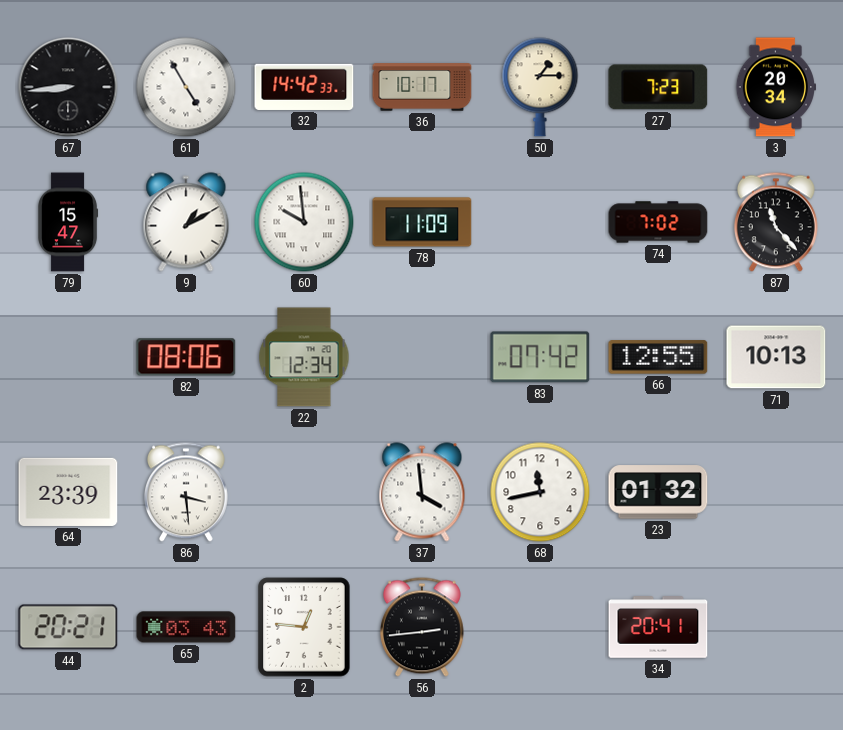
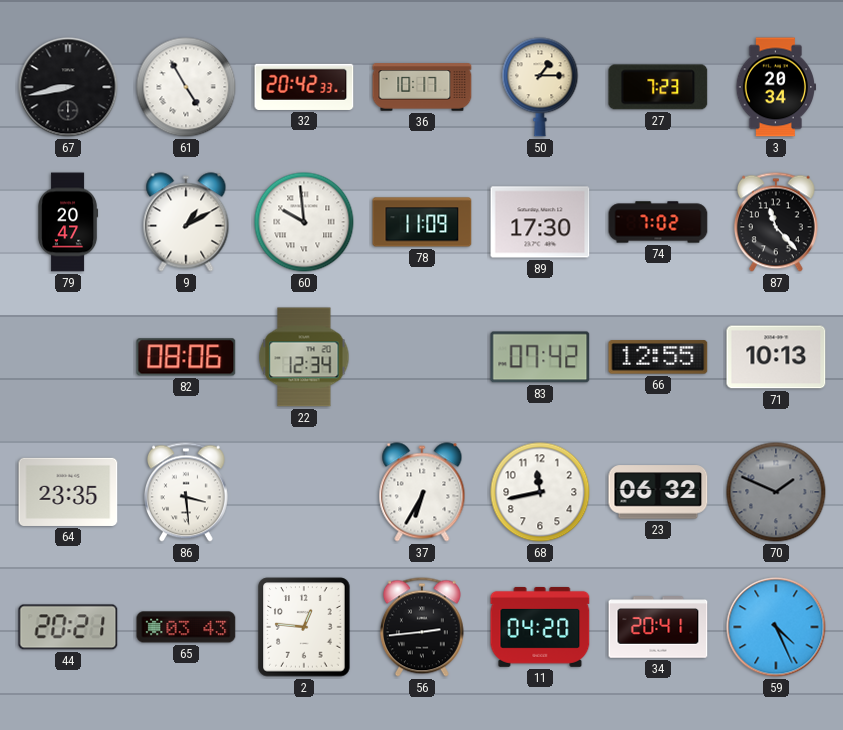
67: 8:44 -> 8:43
32: 14:42 -> 20:42
79: 15:47 -> 20:47
89: none -> 17:30
64: 23:39 -> 23:35
37: 3:59 -> 6:35
23: 01:32 -> 06:32
70: none -> 1:49
11: none -> 04:20
59: none -> 4:26
